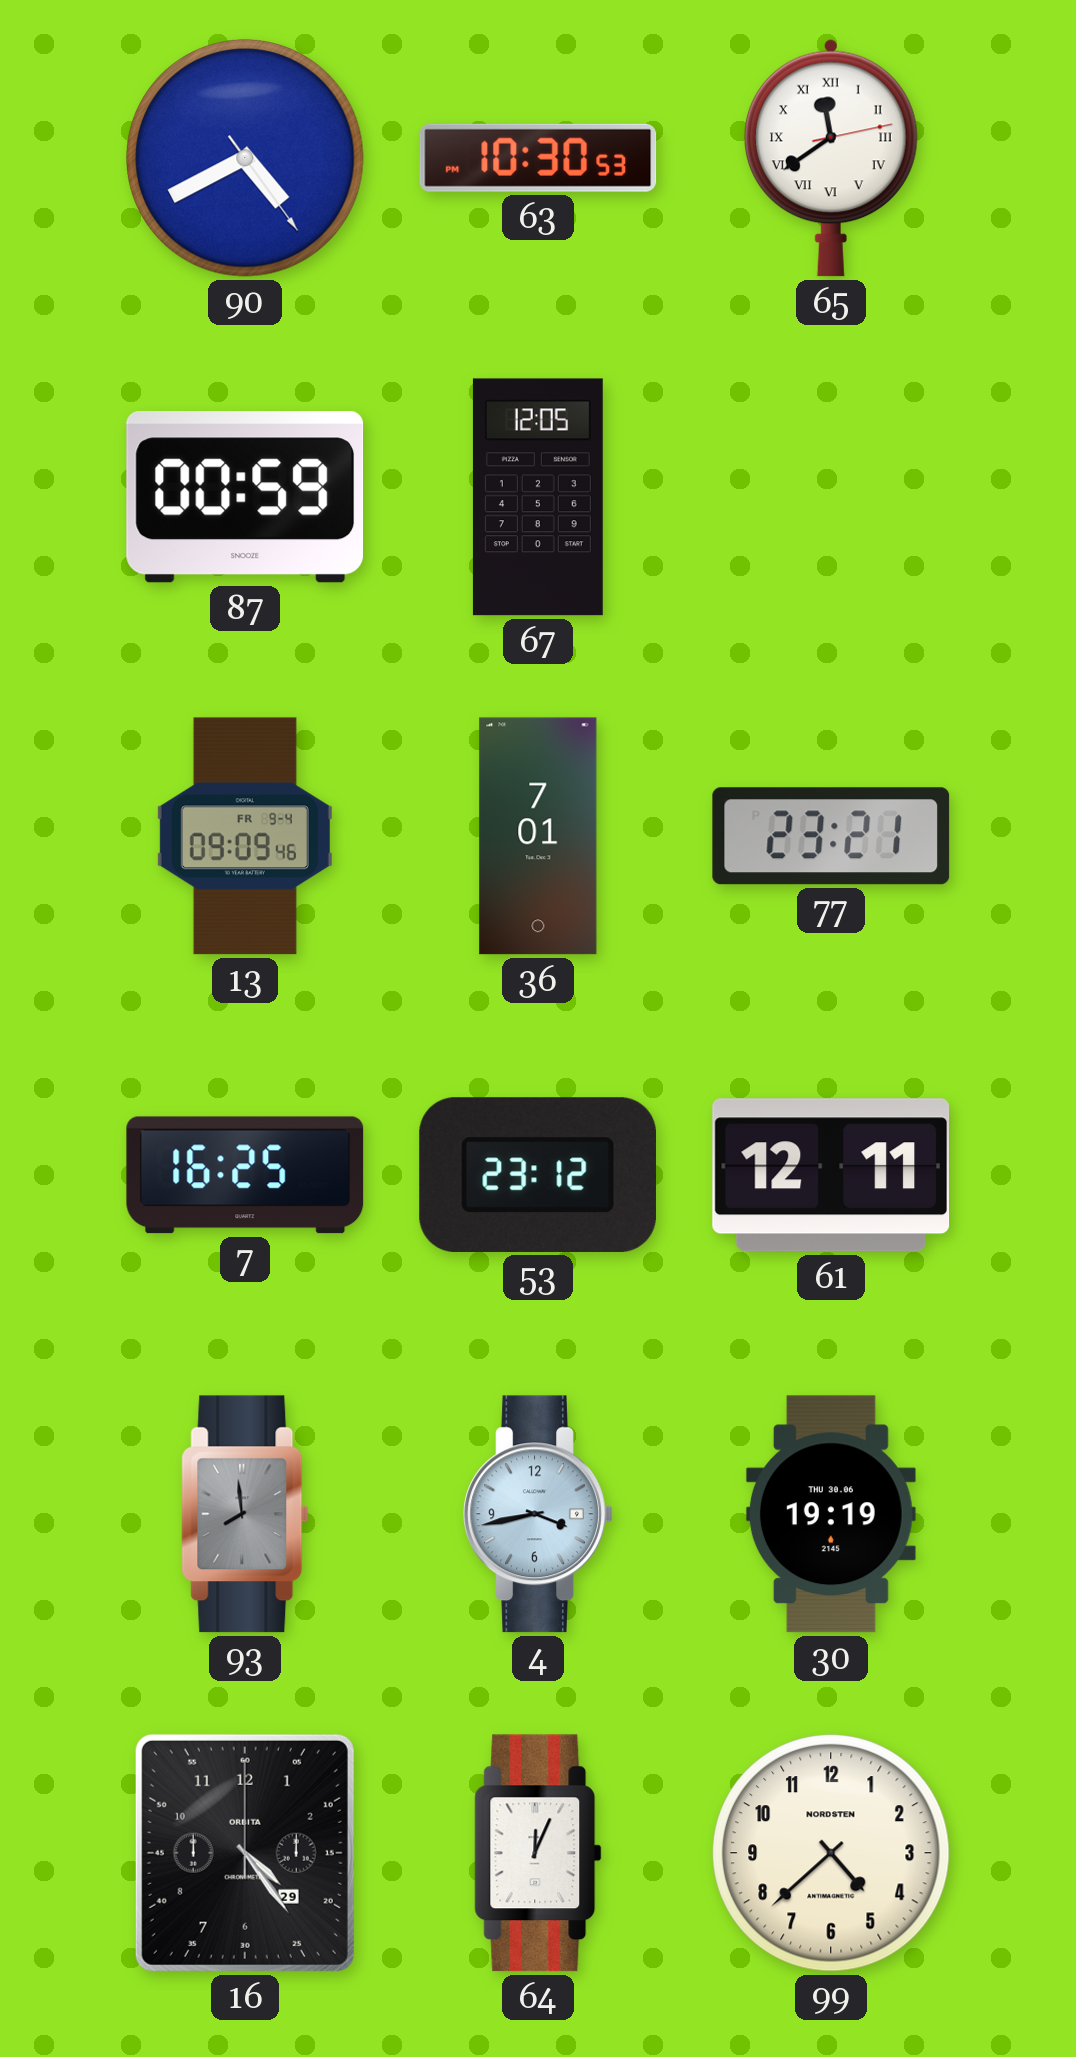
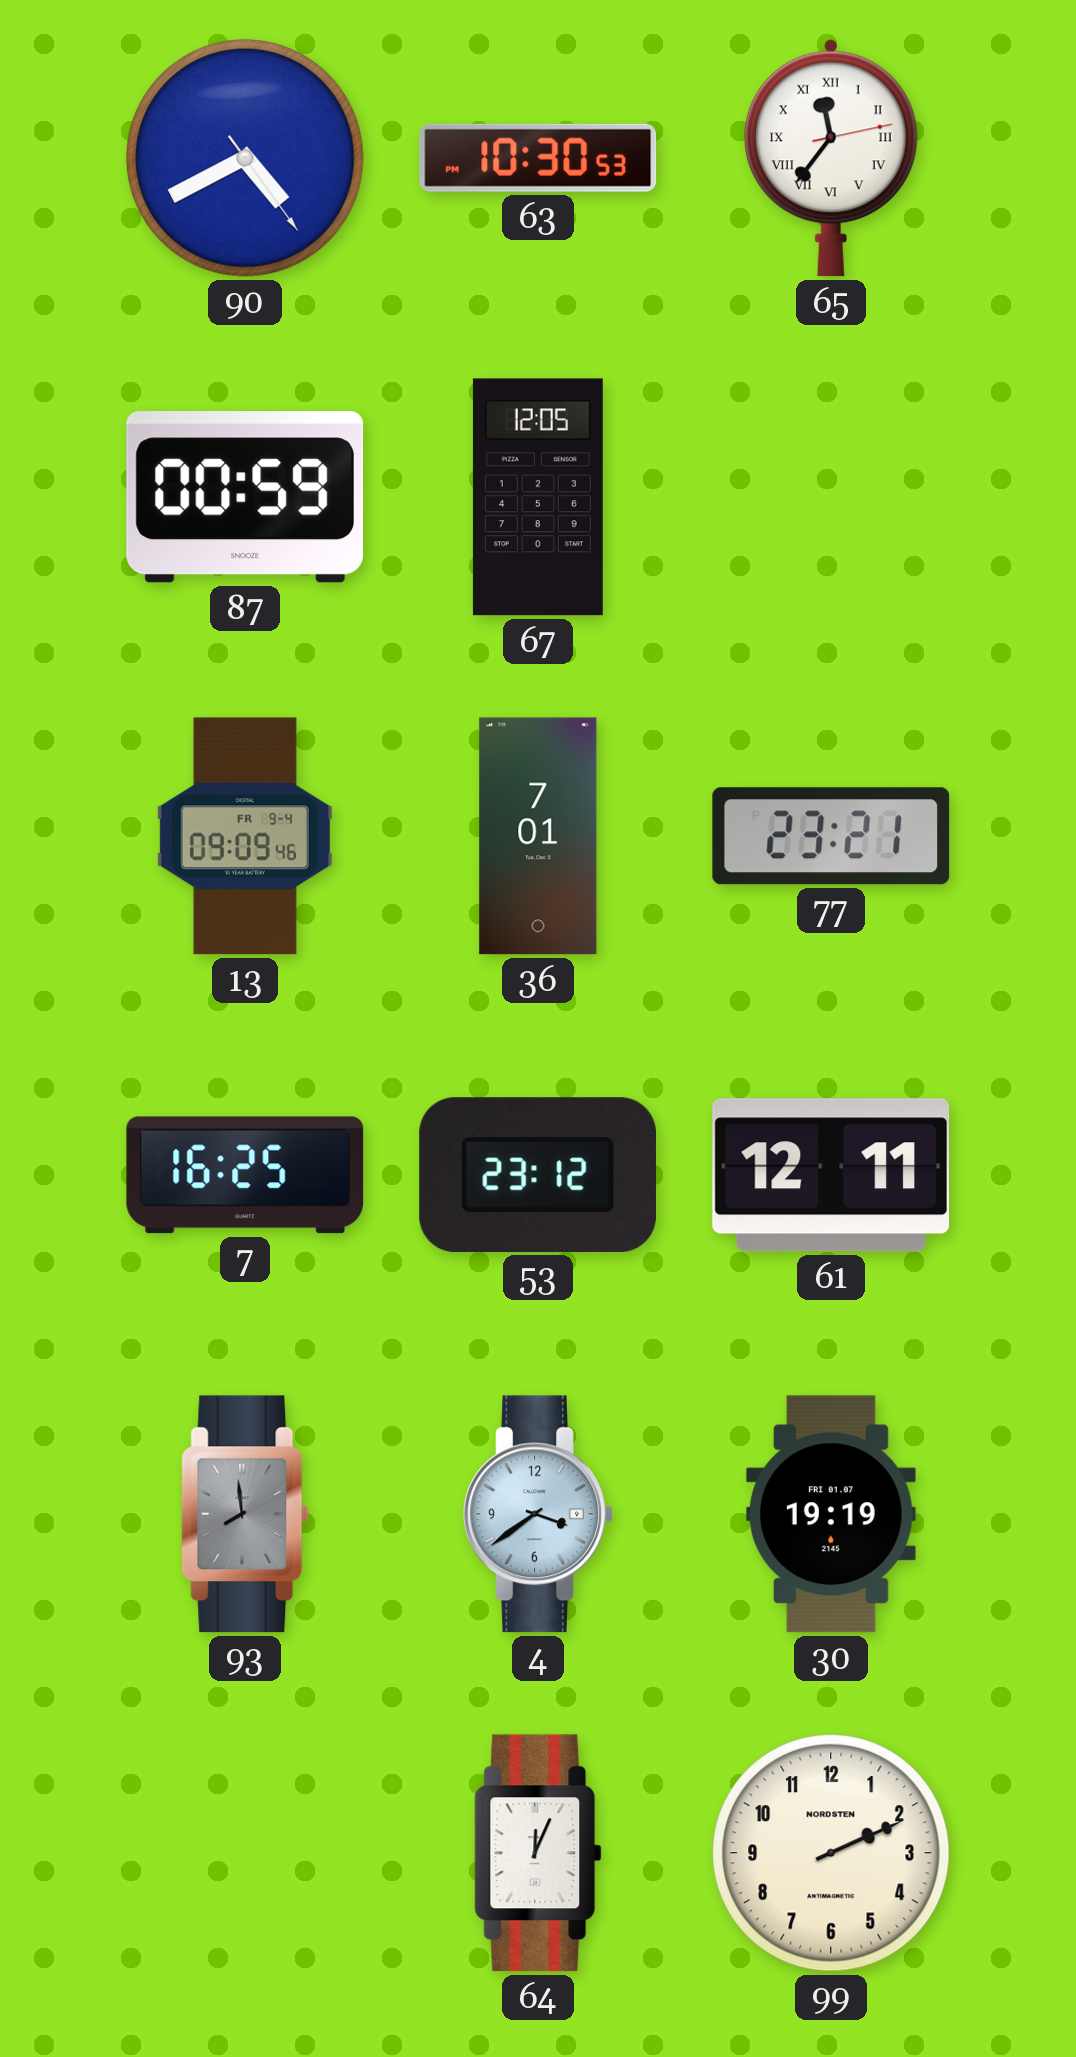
65: 11:39 -> 11:36
4: 3:43 -> 3:39
30 date: THU 30.06 -> FRI 01.07
16: 4:24 -> none
99: 4:38 -> 2:11
